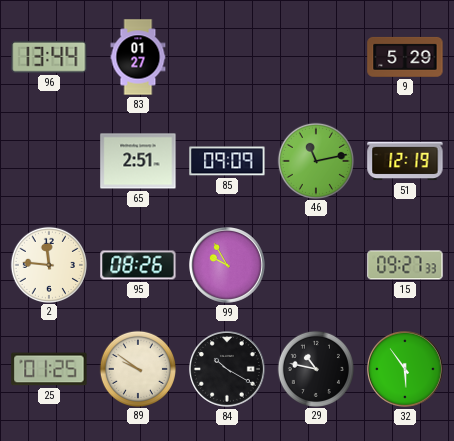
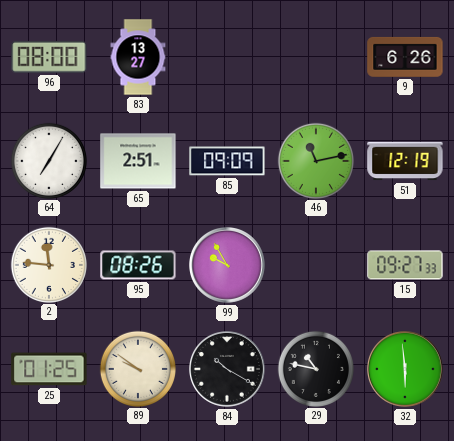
96: 13:44 -> 08:00
83: 01:27 -> 13:27
9: 5:29 -> 6:26
64: none -> 7:05
32: 5:54 -> 5:59
